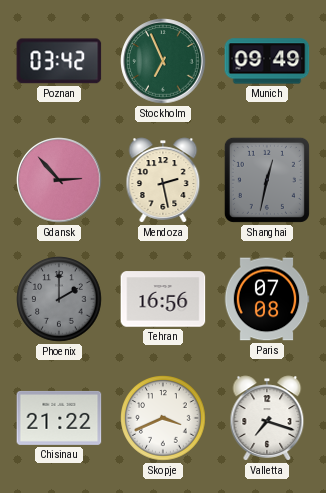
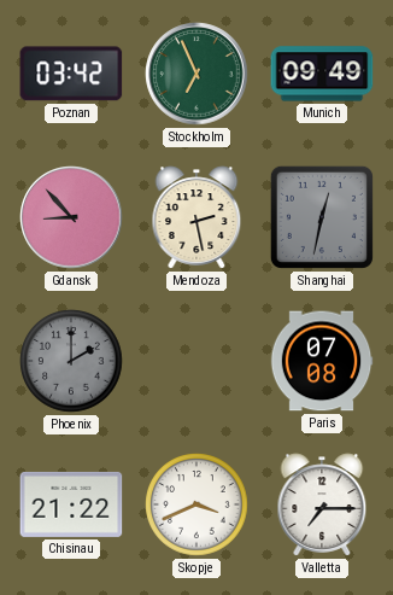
Gdansk: 2:53 -> 8:53
Tehran: 16:56 -> none
Valletta: 7:18 -> 7:15
